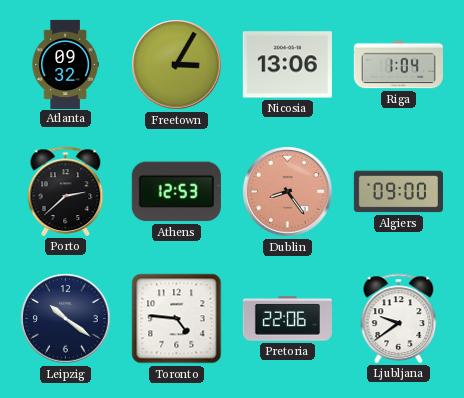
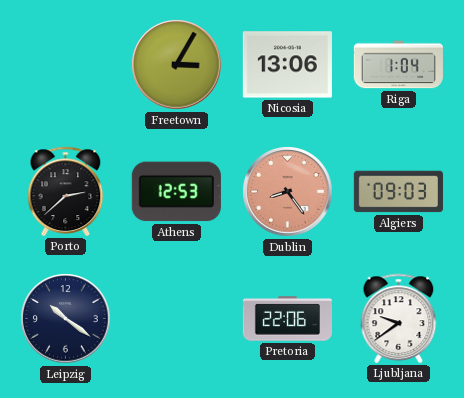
Atlanta: 09:32 -> none
Algiers: 09:00 -> 09:03
Toronto: 4:46 -> none
